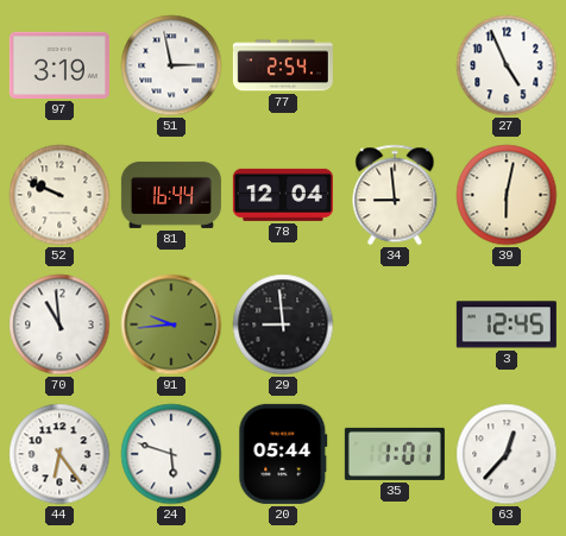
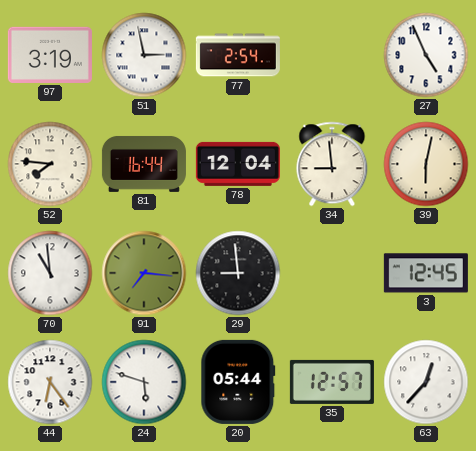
52: 9:49 -> 7:46
91: 9:44 -> 7:16
35: 1:01 -> 12:57
